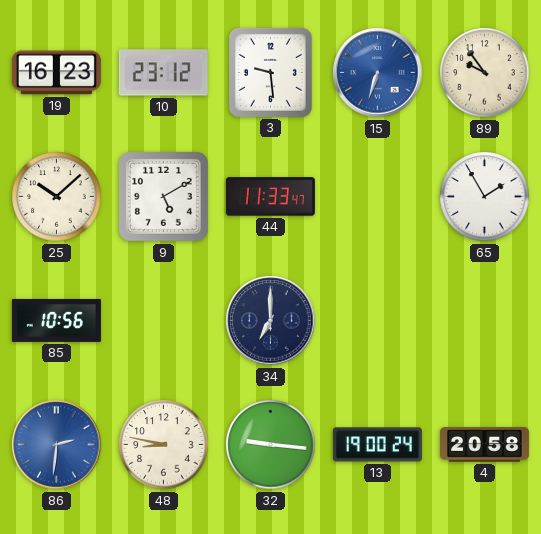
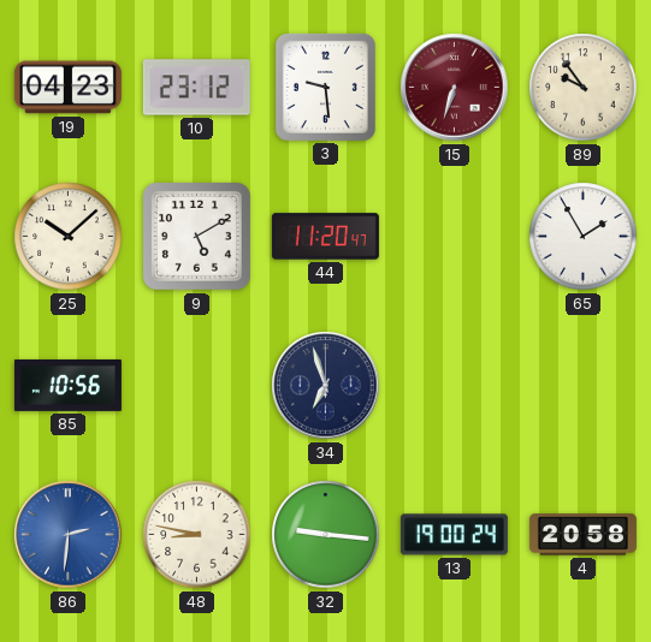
19: 16:23 -> 04:23
15 dial: blue -> burgundy
44: 11:33 -> 11:20
34: 7:00 -> 6:57
